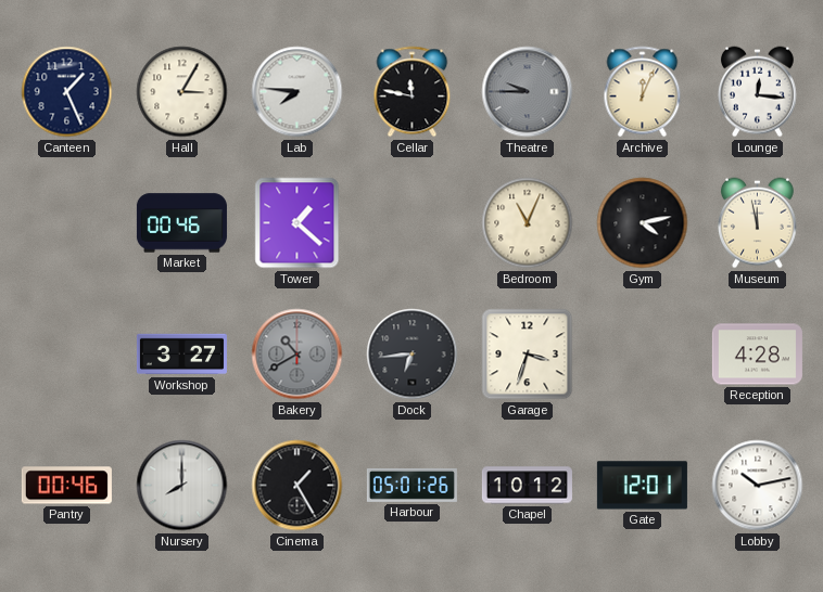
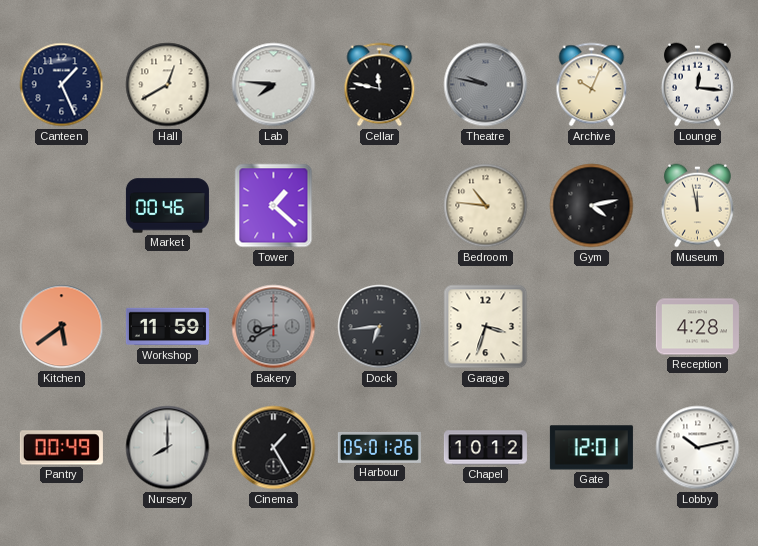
Hall: 3:05 -> 12:40
Theatre: 9:45 -> 9:47
Archive: 12:04 -> 10:04
Bedroom: 11:04 -> 10:46
Kitchen: none -> 5:39
Workshop: 3:27 -> 11:59
Bakery: 10:40 -> 8:40
Pantry: 00:46 -> 00:49
